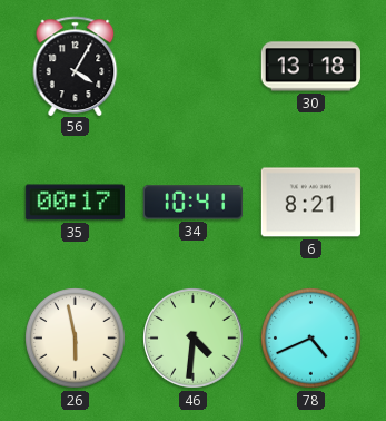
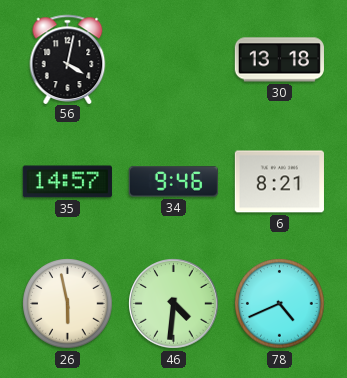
56: 4:05 -> 4:02
35: 00:17 -> 14:57
34: 10:41 -> 9:46
